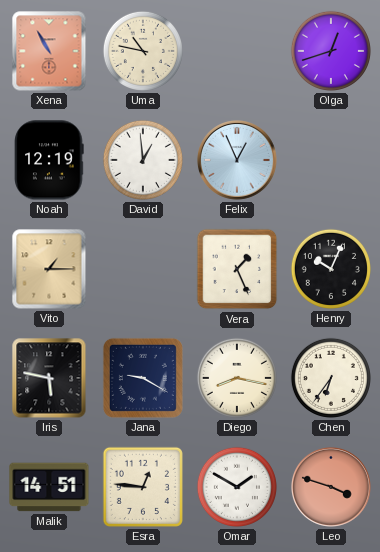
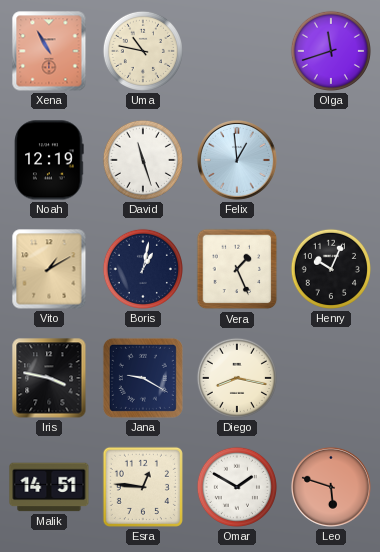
Olga: 12:42 -> 11:42
David: 12:59 -> 11:27
Felix: 12:56 -> 12:59
Vito: 1:15 -> 1:10
Boris: none -> 1:02
Iris: 5:47 -> 3:47
Chen: 6:36 -> none
Leo: 3:48 -> 5:48
